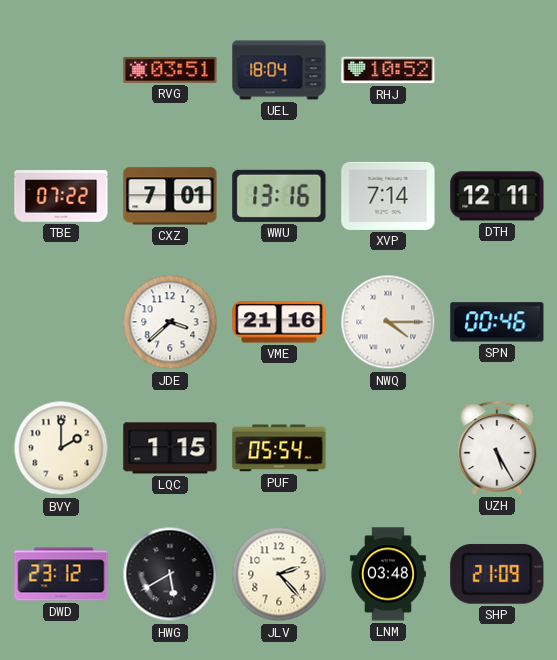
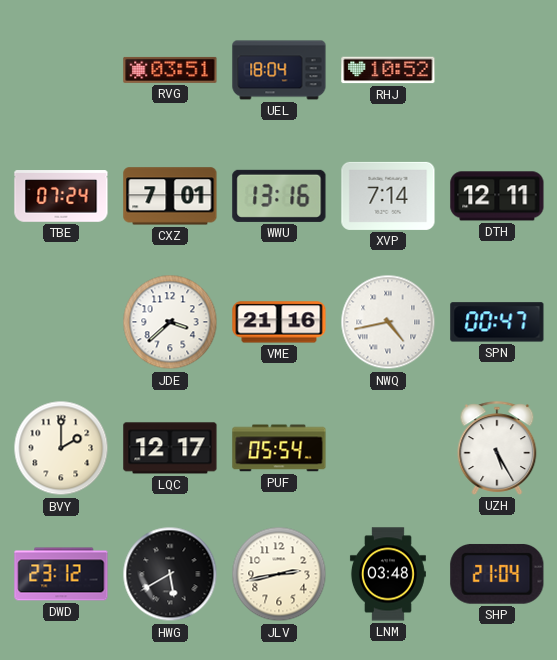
TBE: 07:22 -> 07:24
NWQ: 4:15 -> 4:43
SPN: 00:46 -> 00:47
LQC: 1:15 -> 12:17
JLV: 2:23 -> 2:43
SHP: 21:09 -> 21:04
